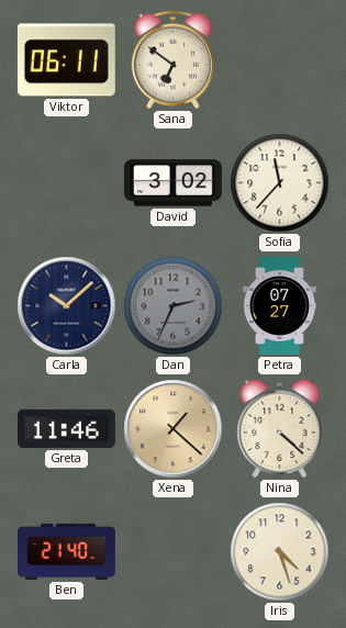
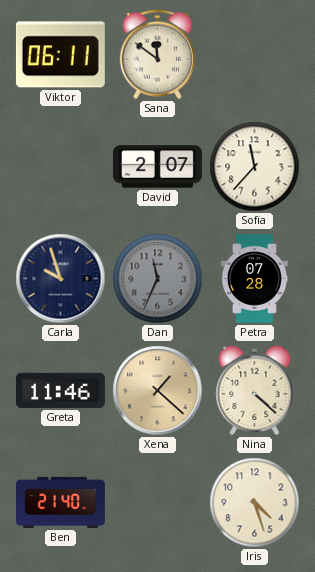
Sana: 6:51 -> 11:51
David: 3:02 -> 2:07
Carla: 10:08 -> 9:57
Dan: 2:34 -> 11:34
Petra: 07:27 -> 07:28
